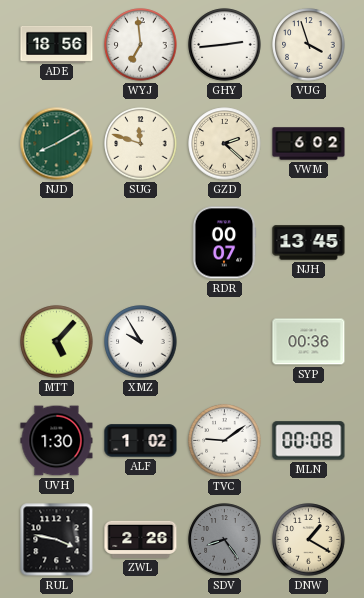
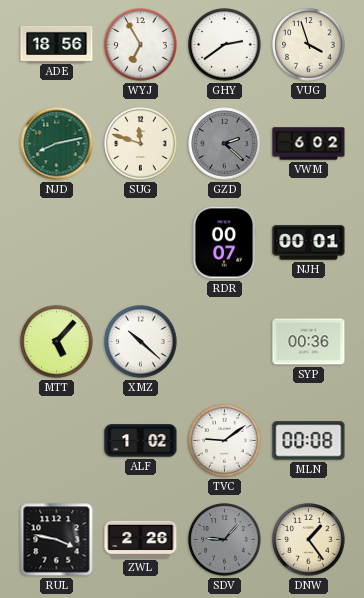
WYJ: 6:59 -> 6:55
GHY: 2:44 -> 2:39
NJD: 8:10 -> 8:13
GZD dial: cream -> grey
NJH: 13:45 -> 00:01
XMZ: 9:55 -> 10:22
UVH: 1:30 -> none
SDV: 8:24 -> 9:07
DNW: 1:20 -> 1:24
